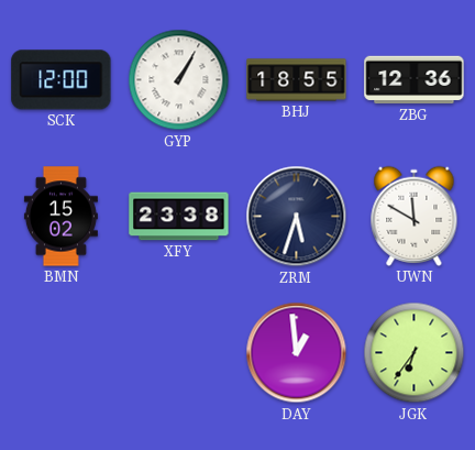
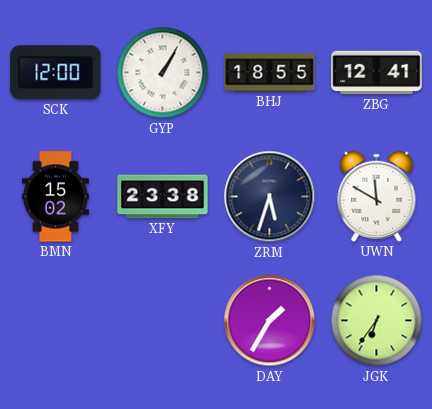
ZBG: 12:36 -> 12:41
DAY: 12:59 -> 1:35
